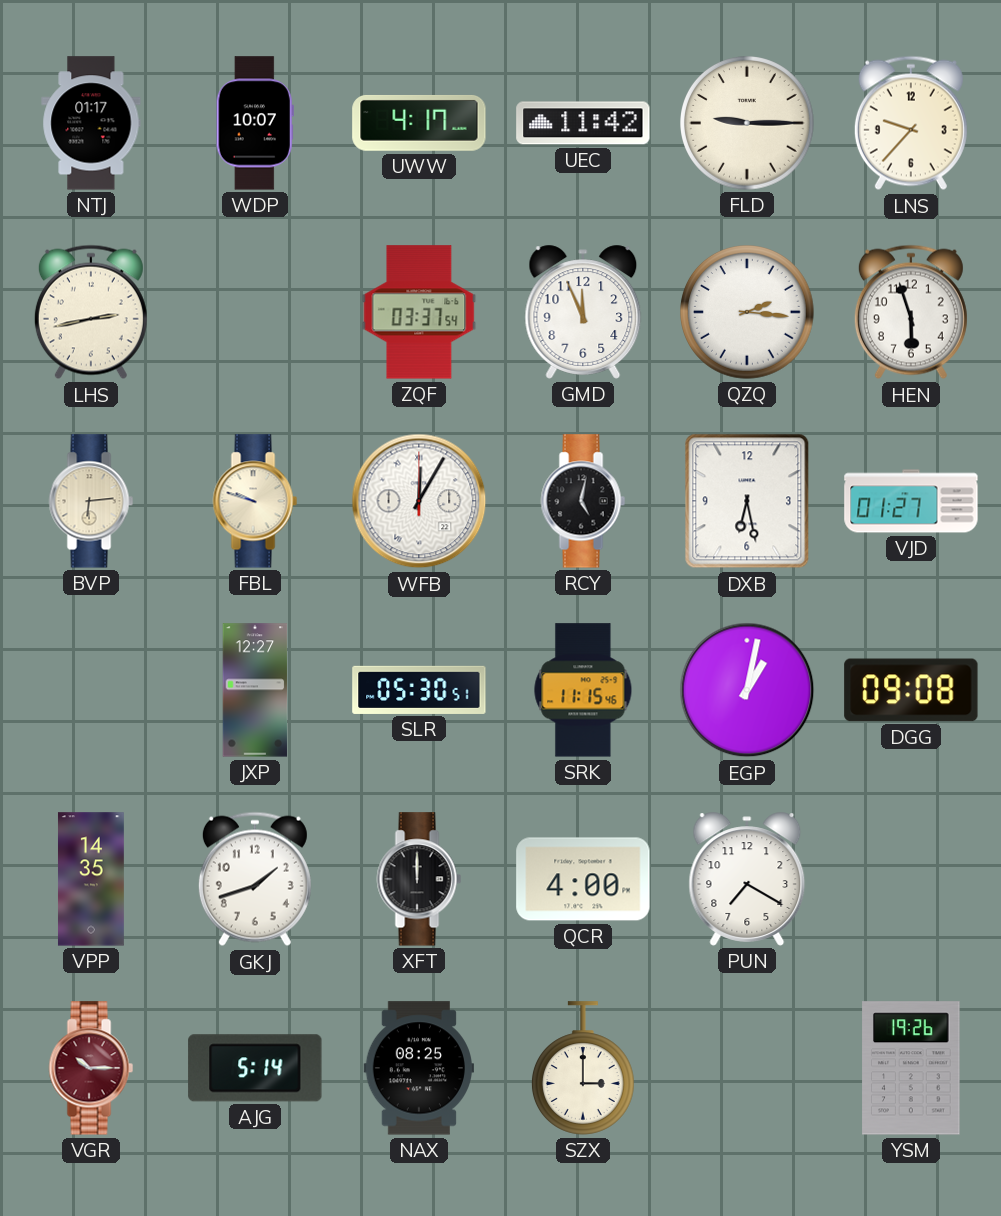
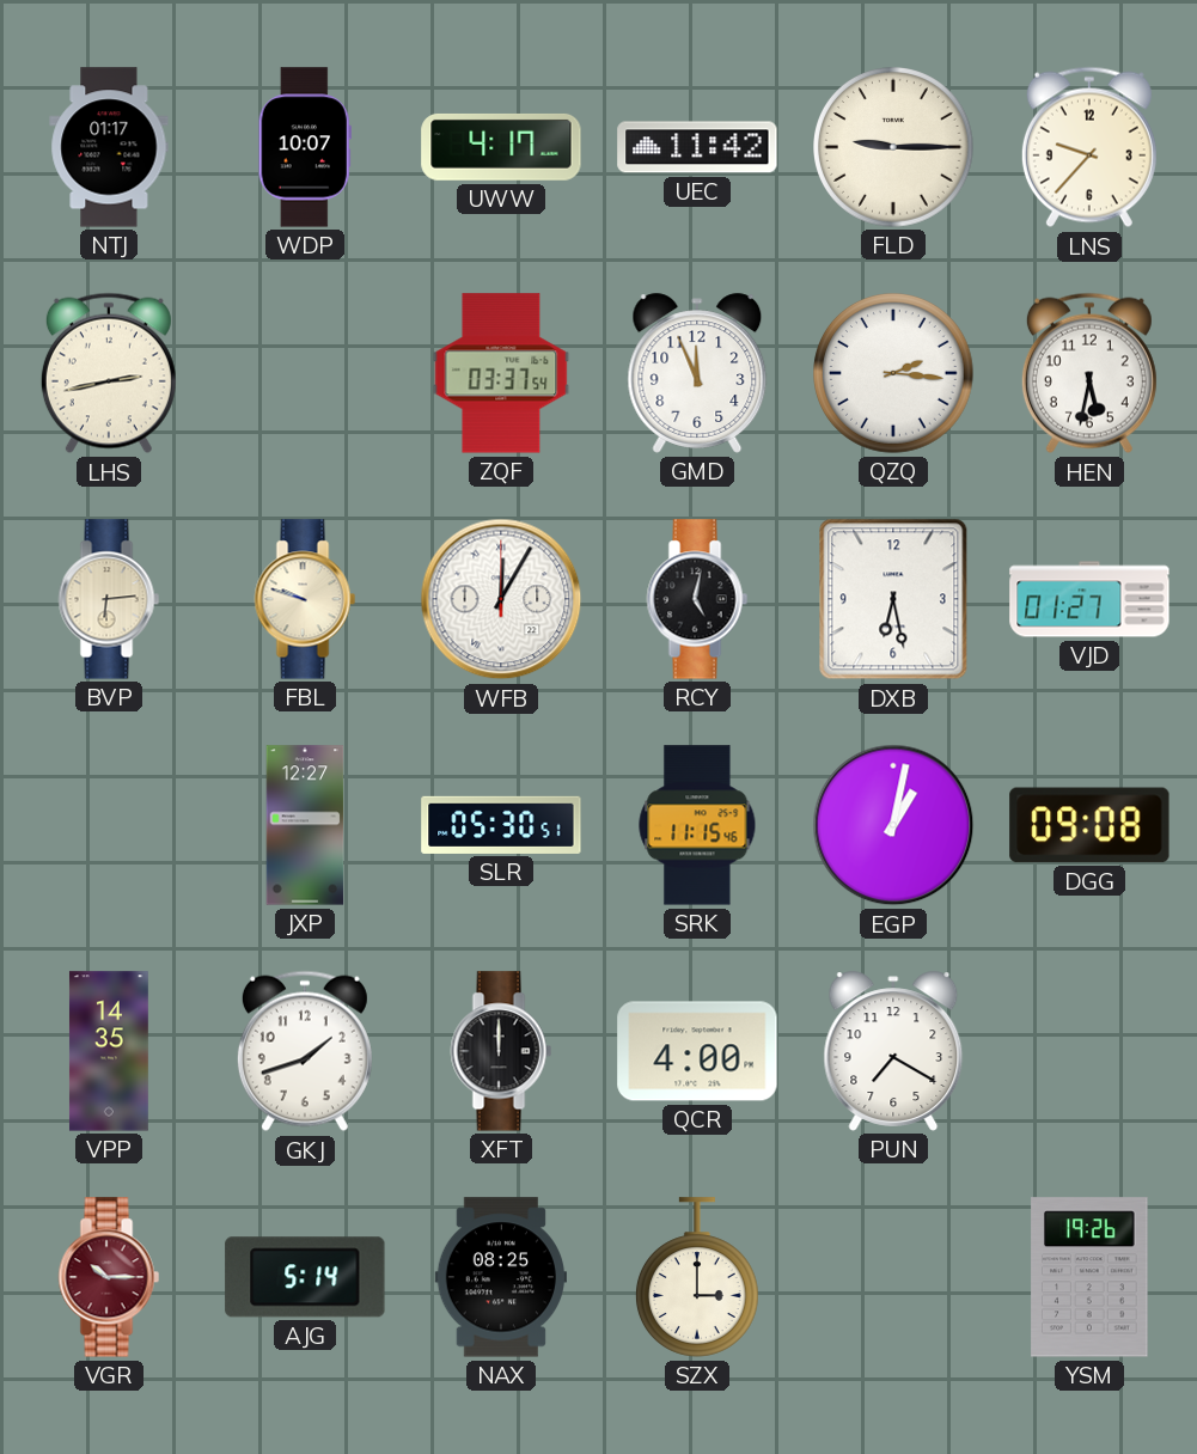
HEN: 5:57 -> 5:32
